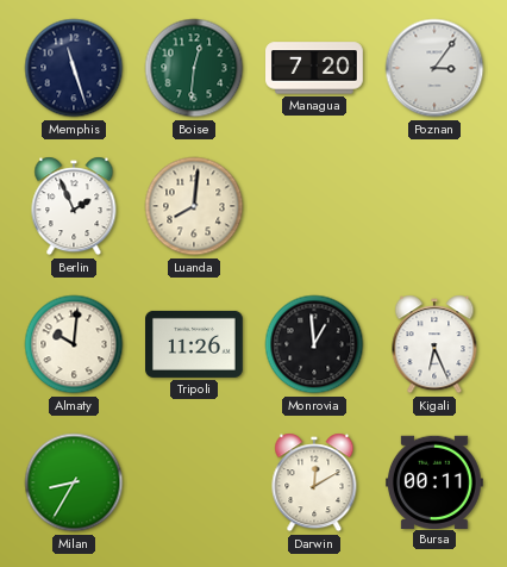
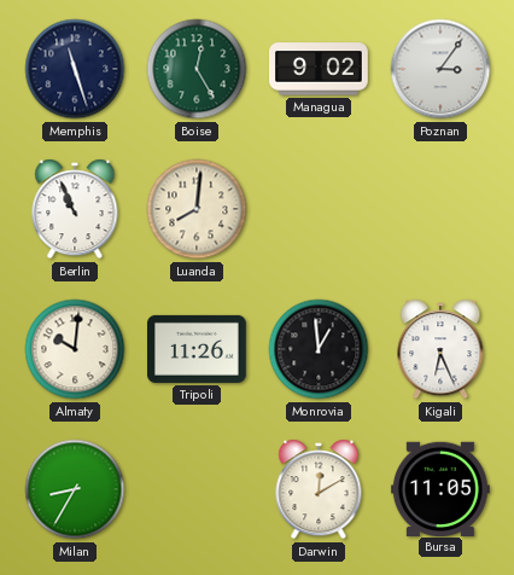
Boise: 12:31 -> 12:25
Managua: 7:20 -> 9:02
Berlin: 1:56 -> 10:56
Bursa: 00:11 -> 11:05
